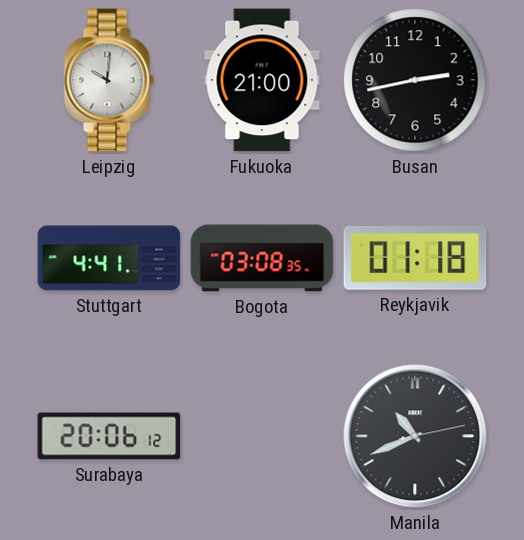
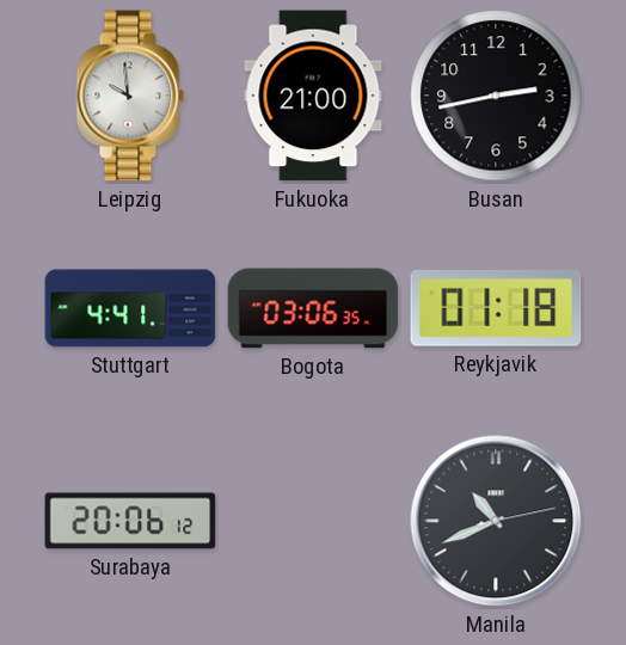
Leipzig: 10:01 -> 9:59
Bogota: 03:08 -> 03:06
